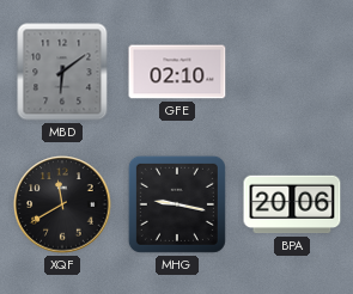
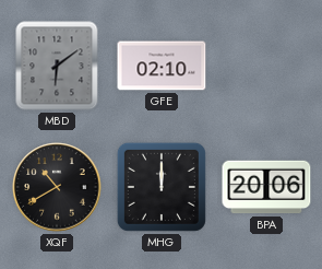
XQF: 11:40 -> 10:40
MHG: 9:17 -> 12:00
